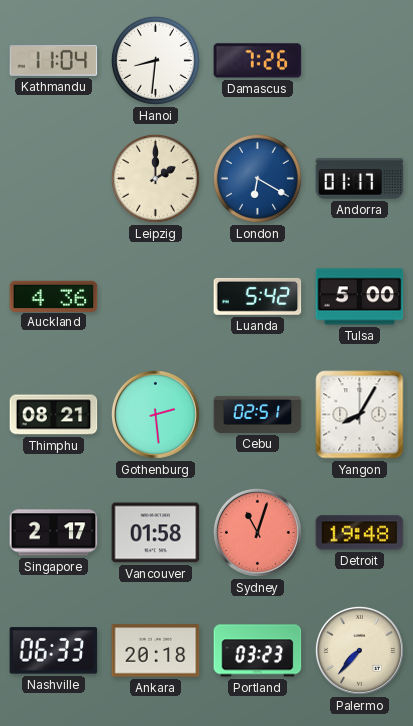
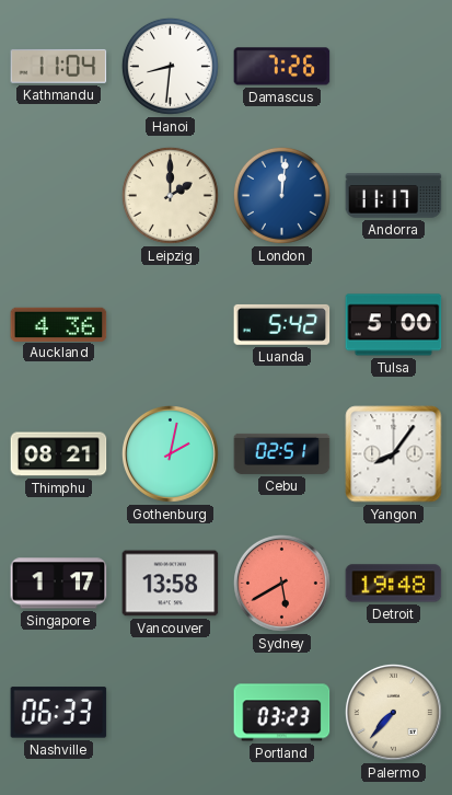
London: 6:20 -> 12:01
Andorra: 01:17 -> 11:17
Gothenburg: 2:29 -> 2:02
Yangon: 8:05 -> 8:06
Singapore: 2:17 -> 1:17
Vancouver: 01:58 -> 13:58
Sydney: 11:03 -> 5:40
Ankara: 20:18 -> none
